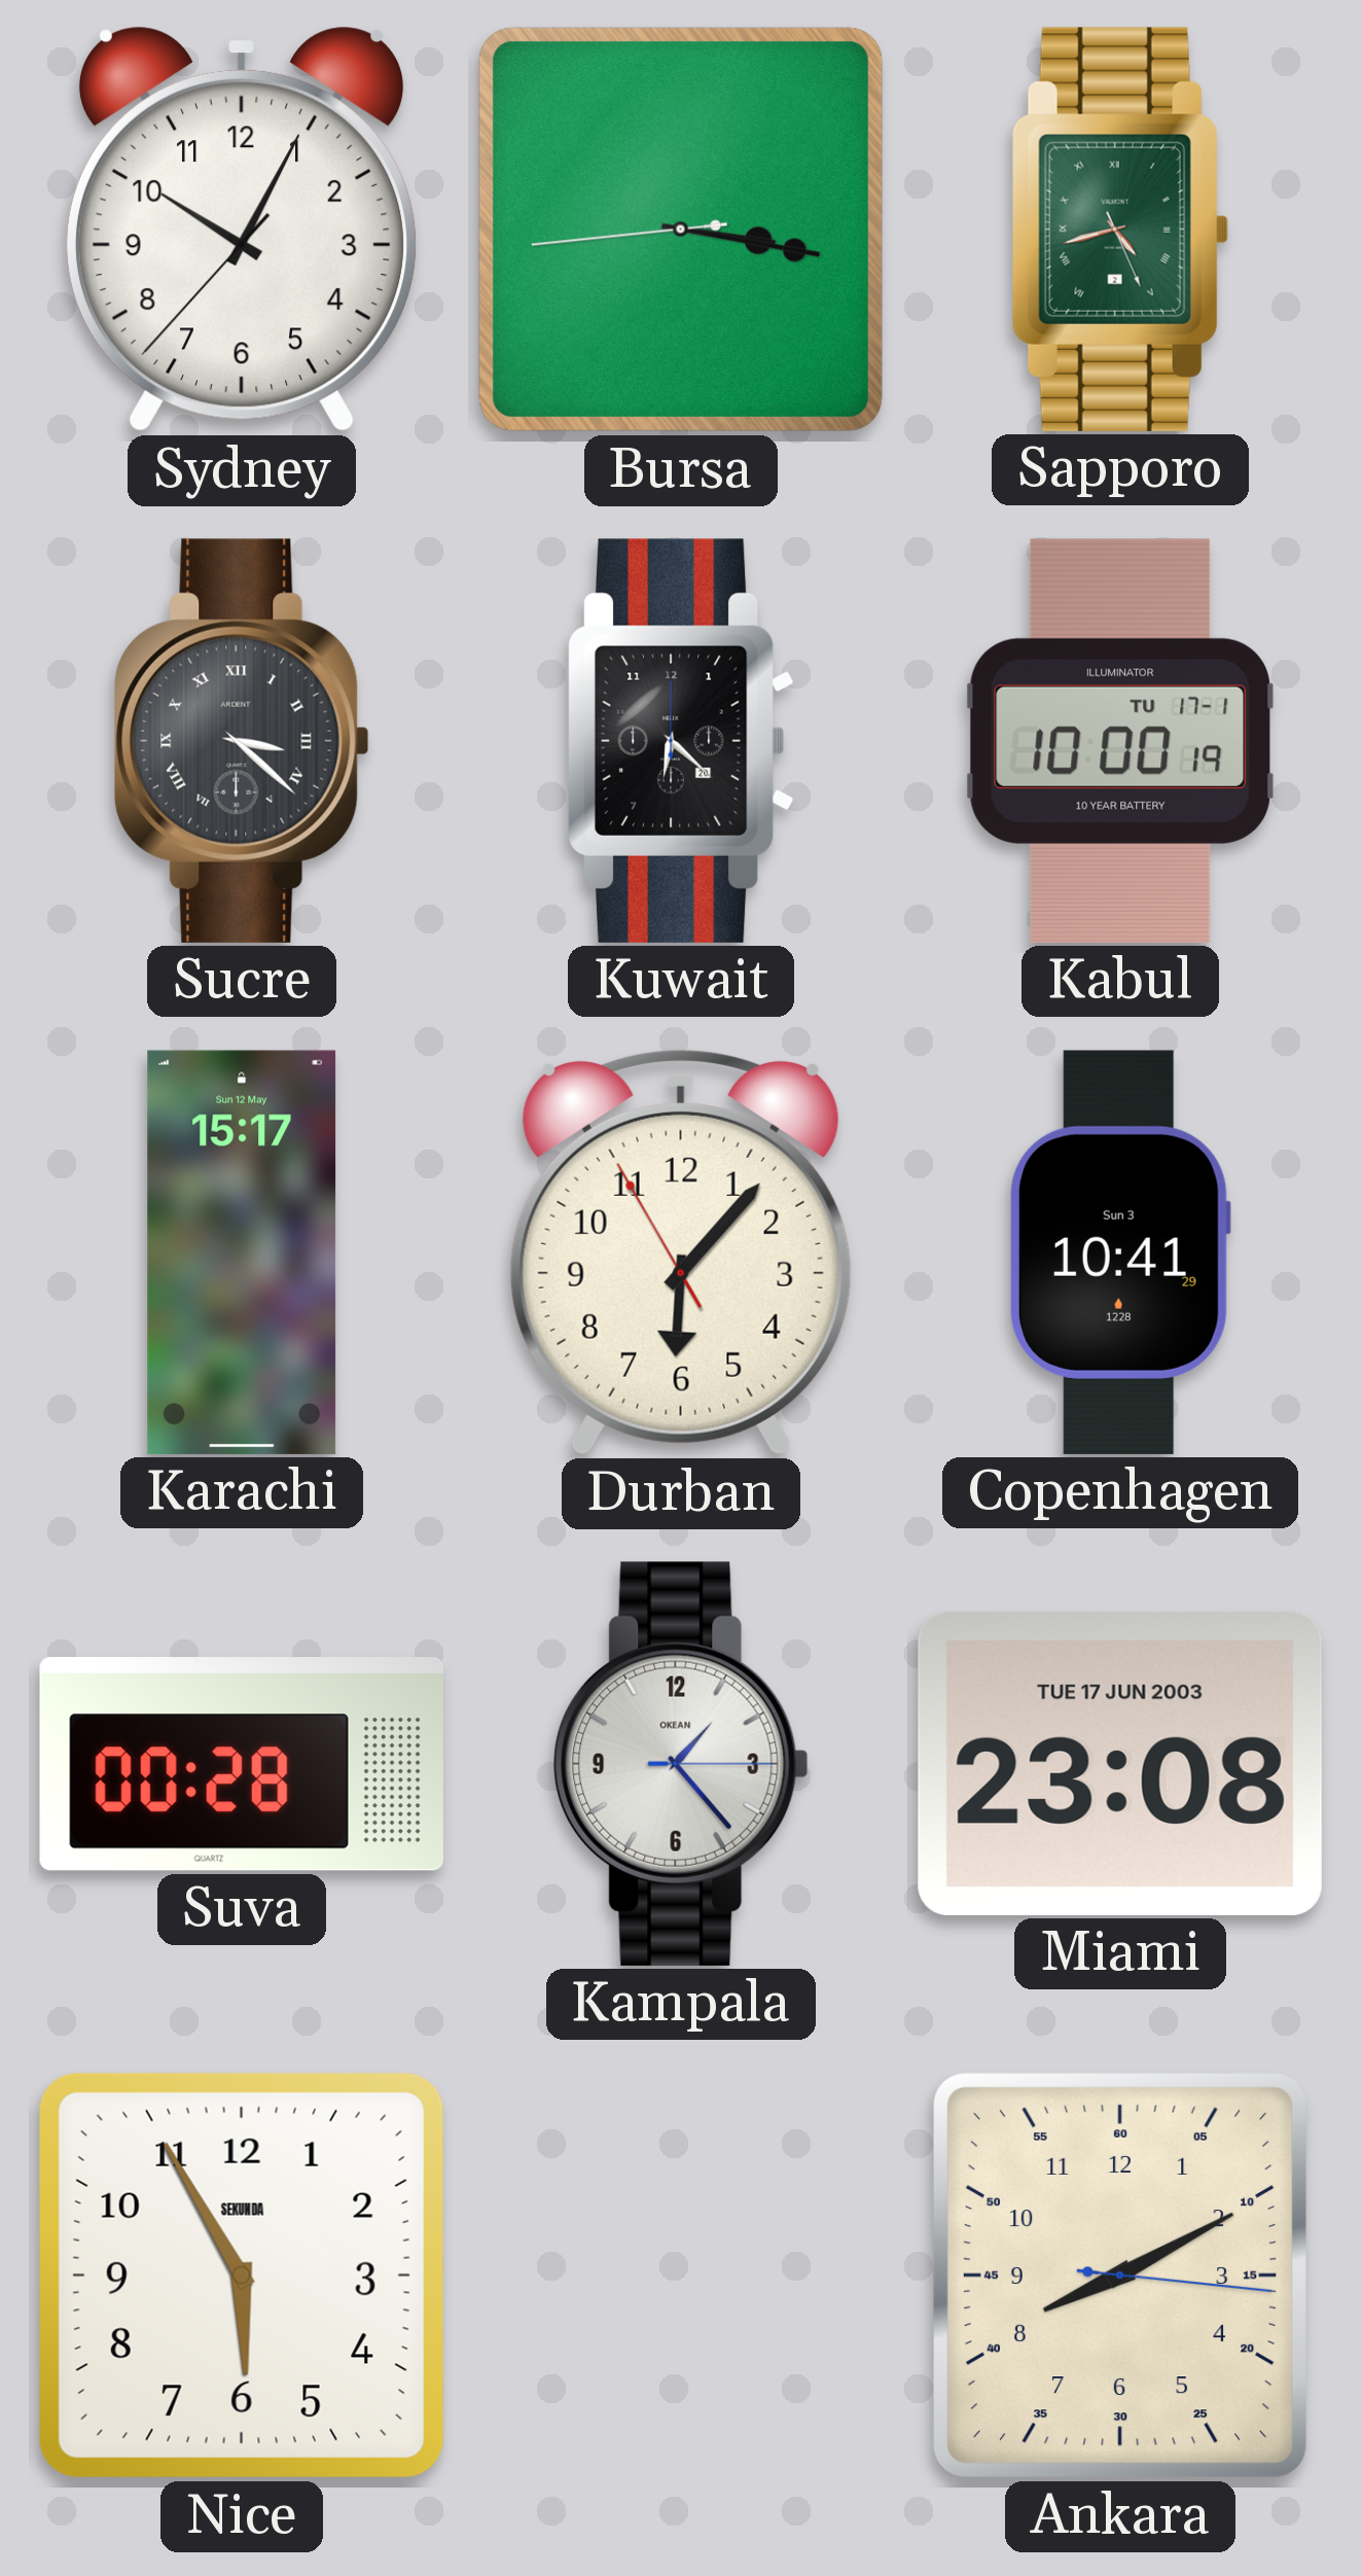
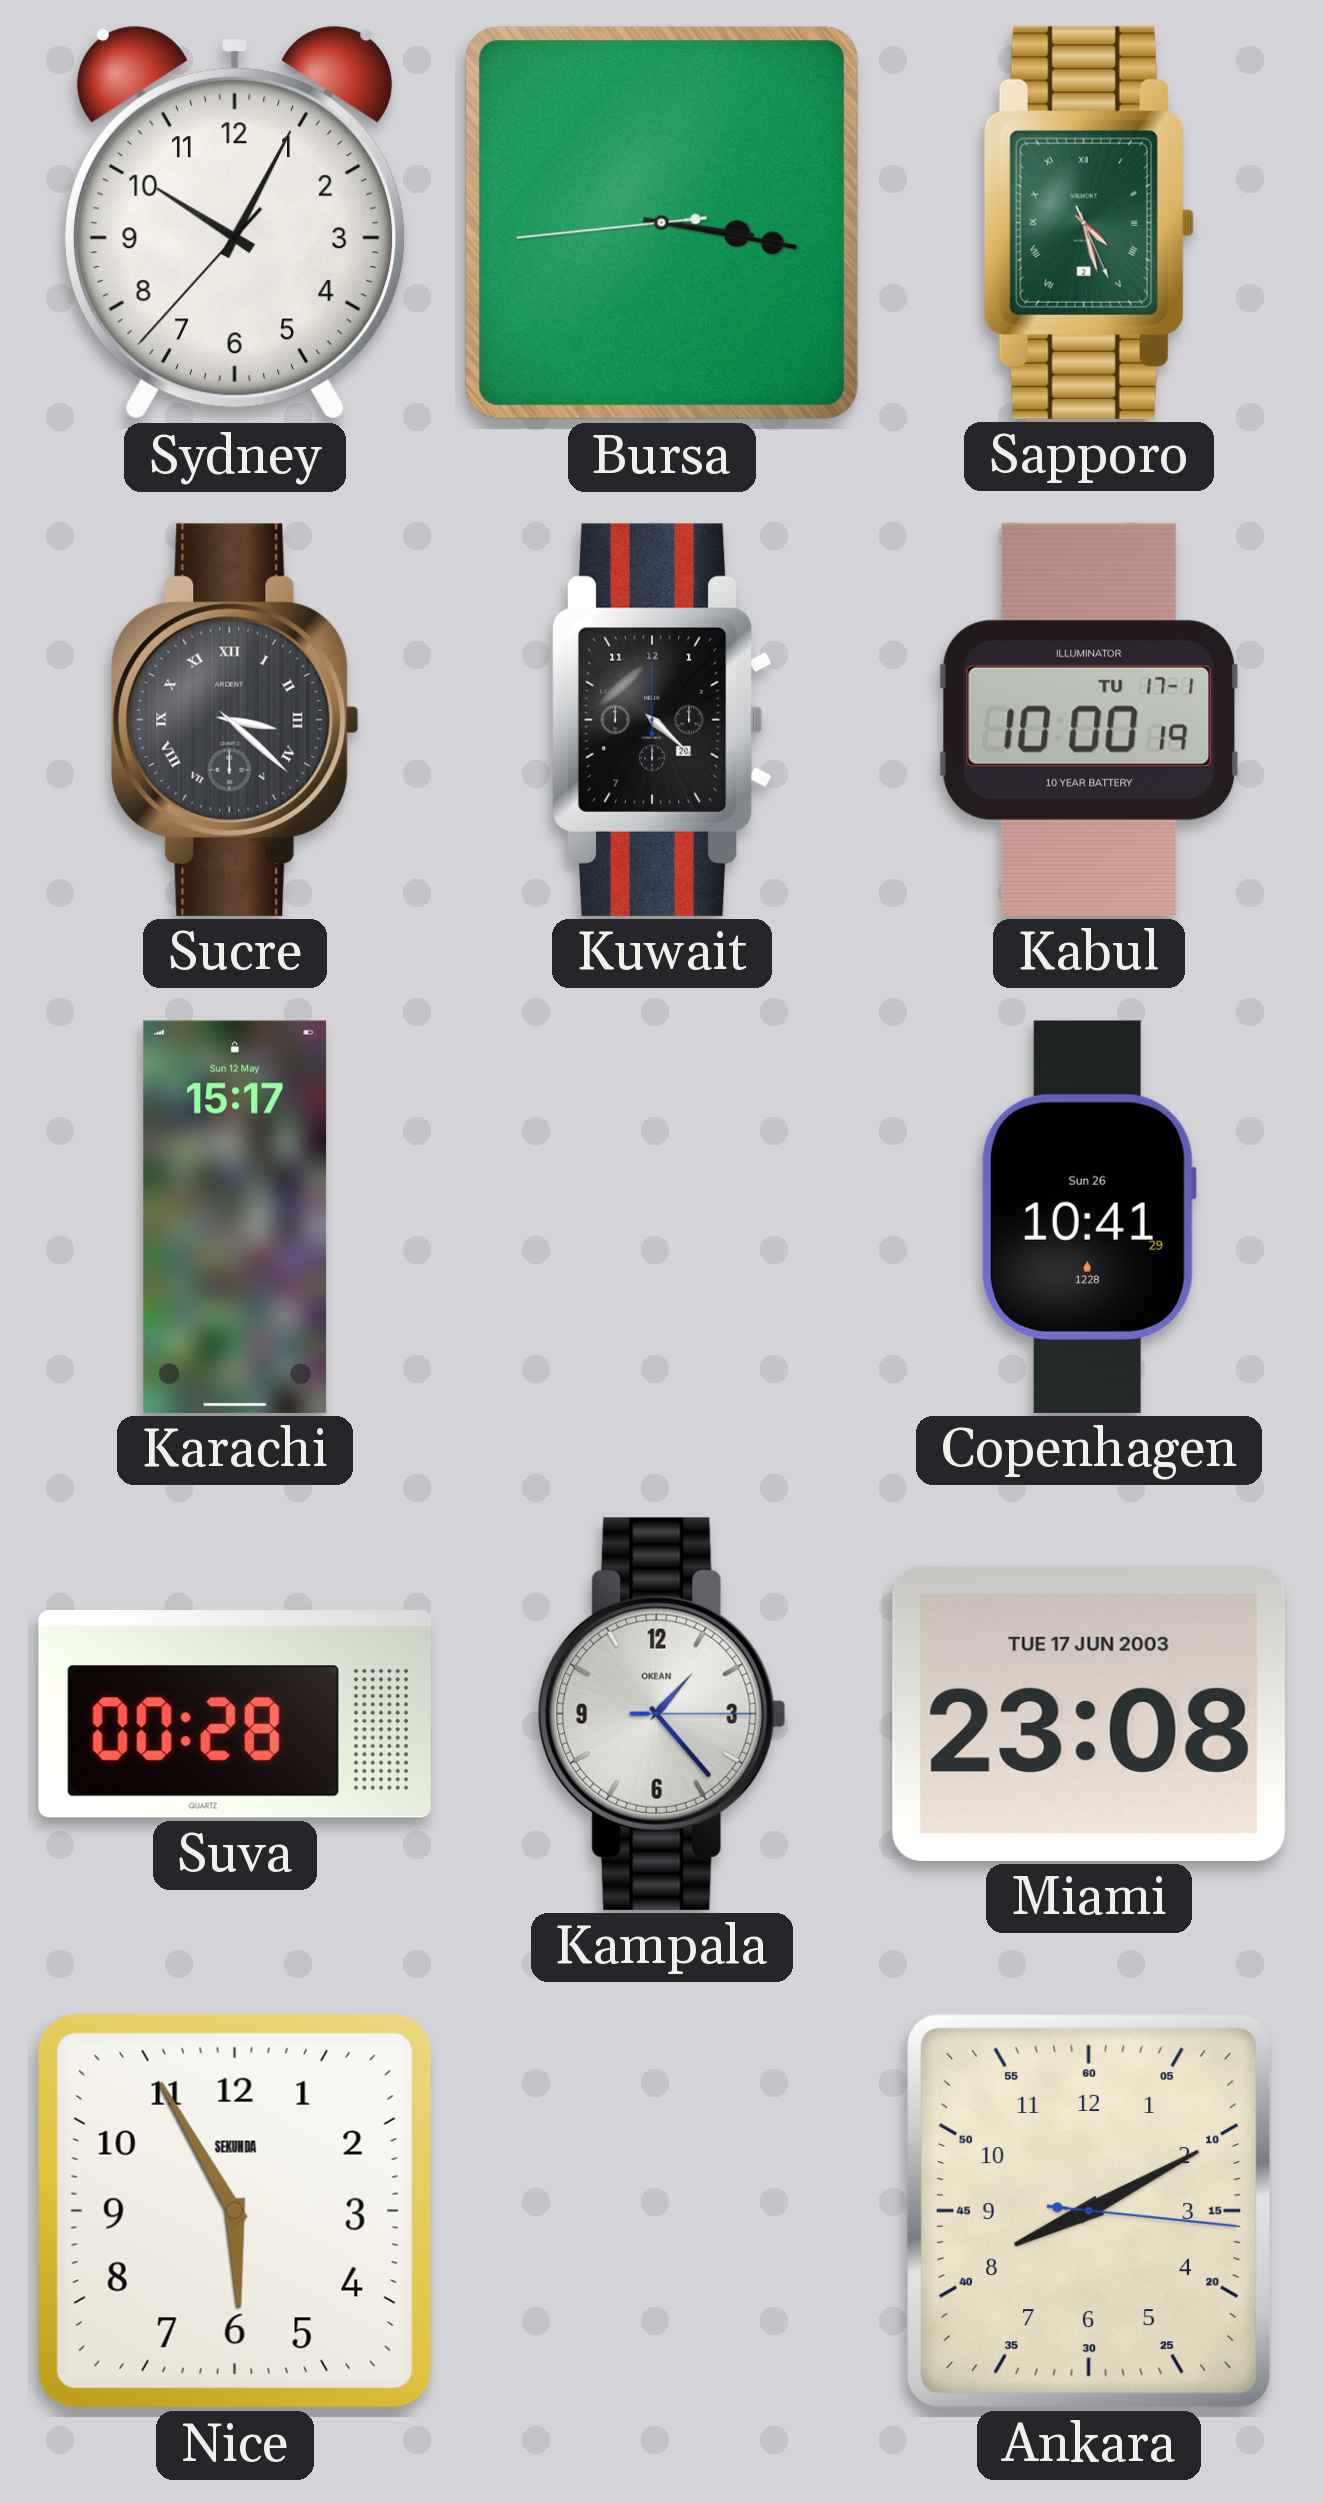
Sapporo: 4:42 -> 4:27
Kuwait: 6:22 -> 4:22
Durban: 6:06 -> none
Copenhagen date: Sun 3 -> Sun 26
